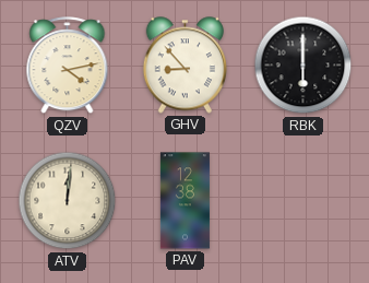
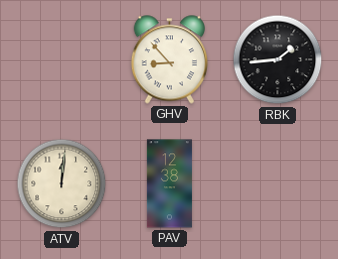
QZV: 4:13 -> none
RBK: 6:00 -> 1:44
